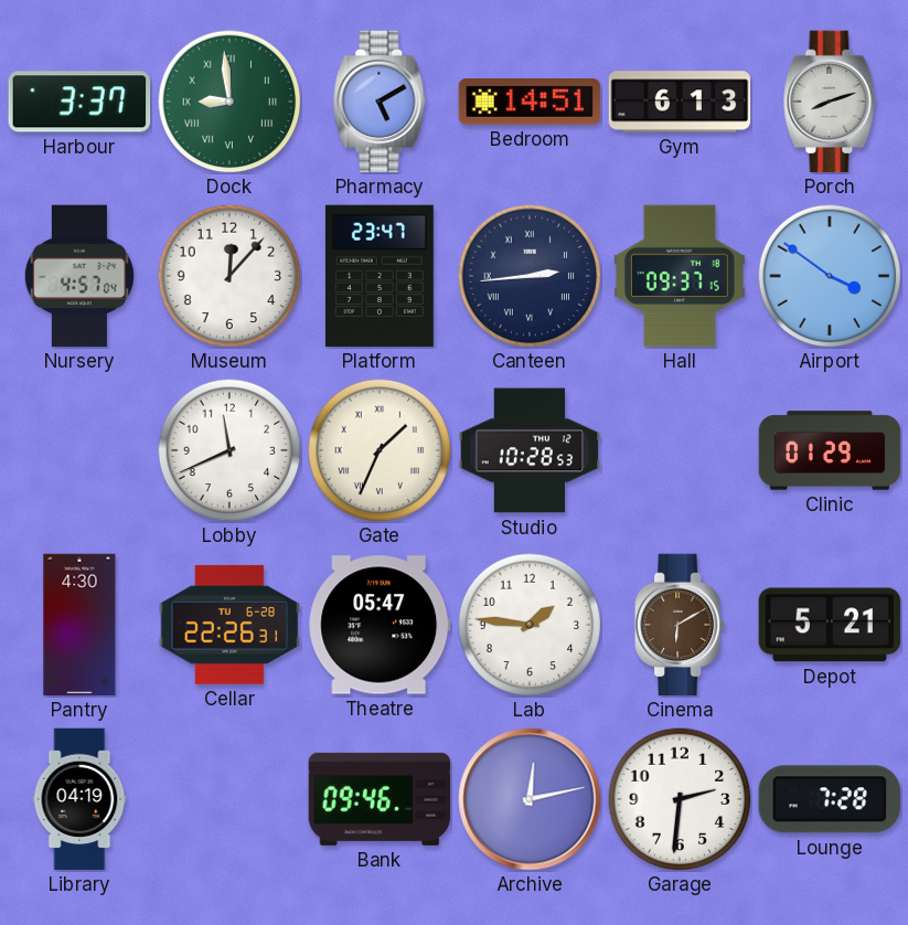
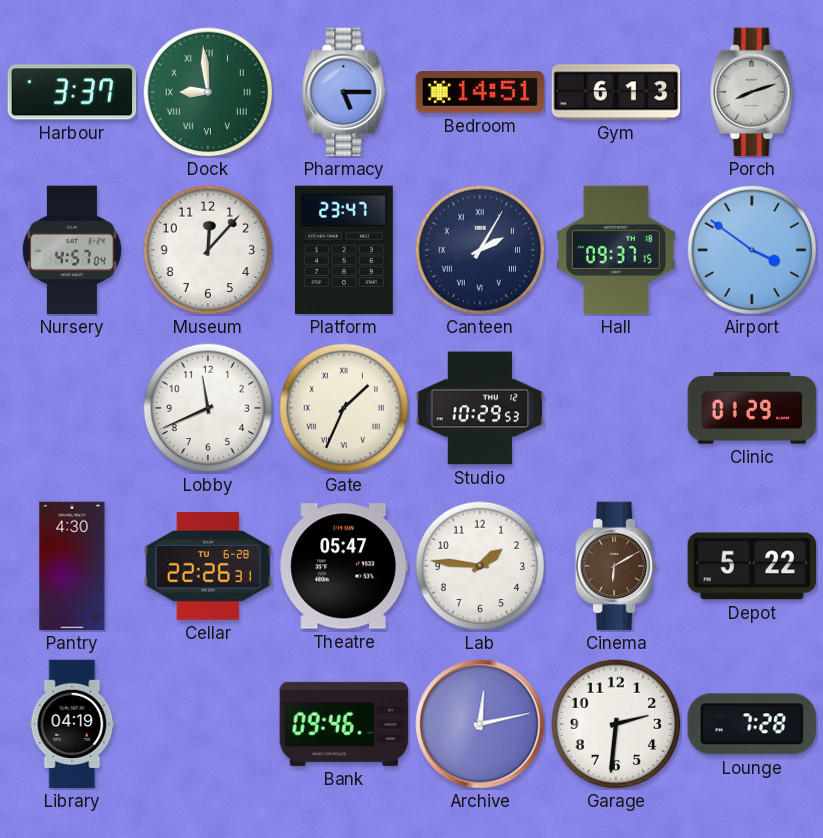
Pharmacy: 5:10 -> 5:15
Canteen: 2:44 -> 2:05
Studio: 10:28 -> 10:29
Depot: 5:21 -> 5:22
